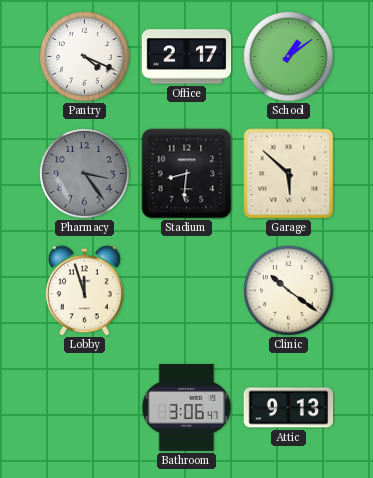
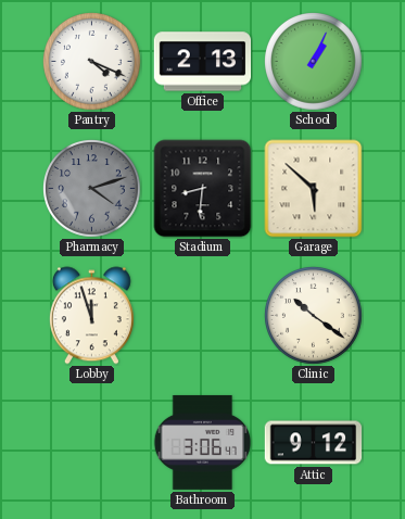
Office: 2:17 -> 2:13
School: 1:09 -> 1:04
Pharmacy: 3:24 -> 4:12
Attic: 9:13 -> 9:12
